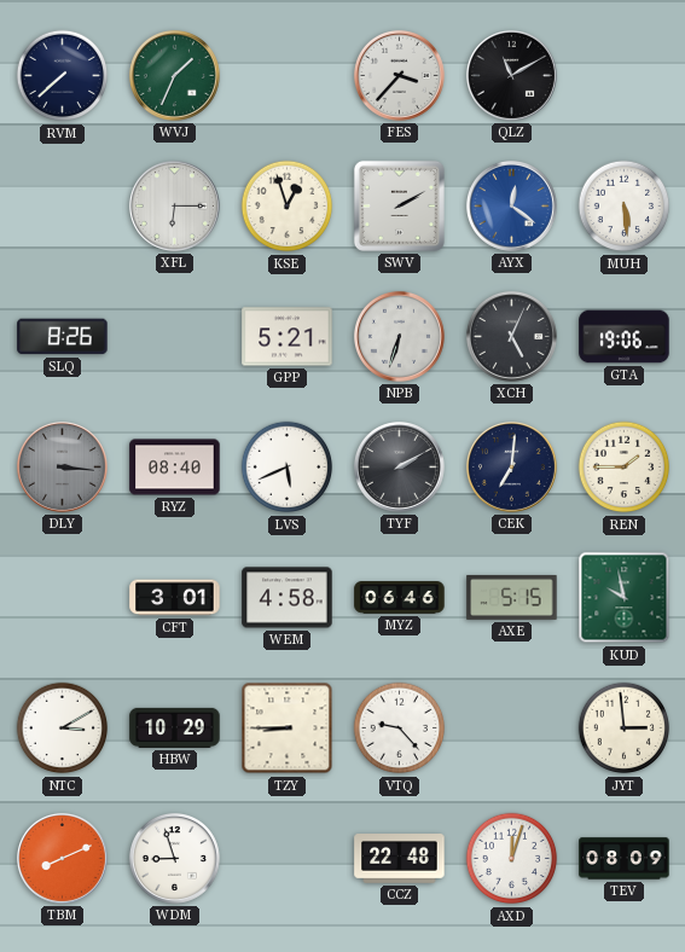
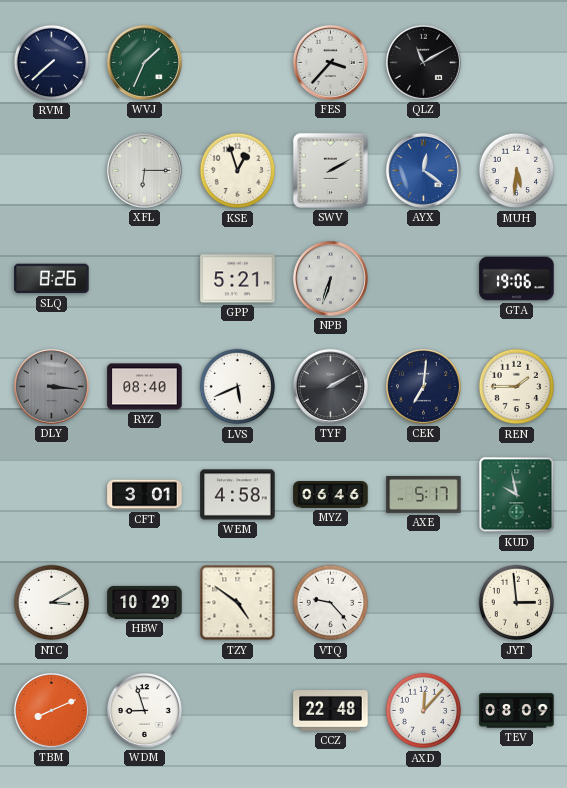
MUH: 5:29 -> 5:31
XCH: 5:04 -> none
AXE: 5:15 -> 5:17
TZY: 8:45 -> 4:51
AXD: 12:03 -> 12:07
